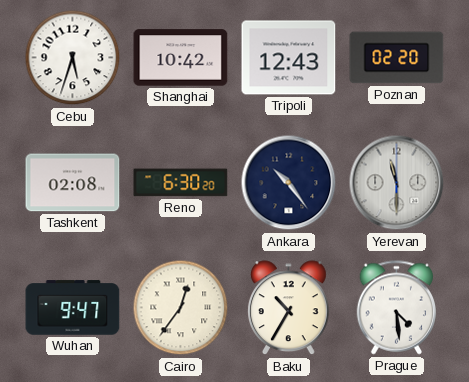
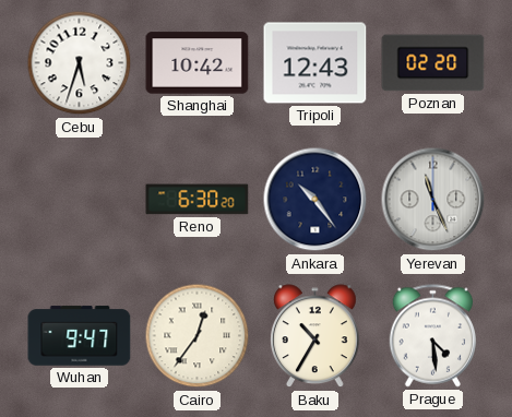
Tashkent: 02:08 -> none
Yerevan: 11:30 -> 11:26
